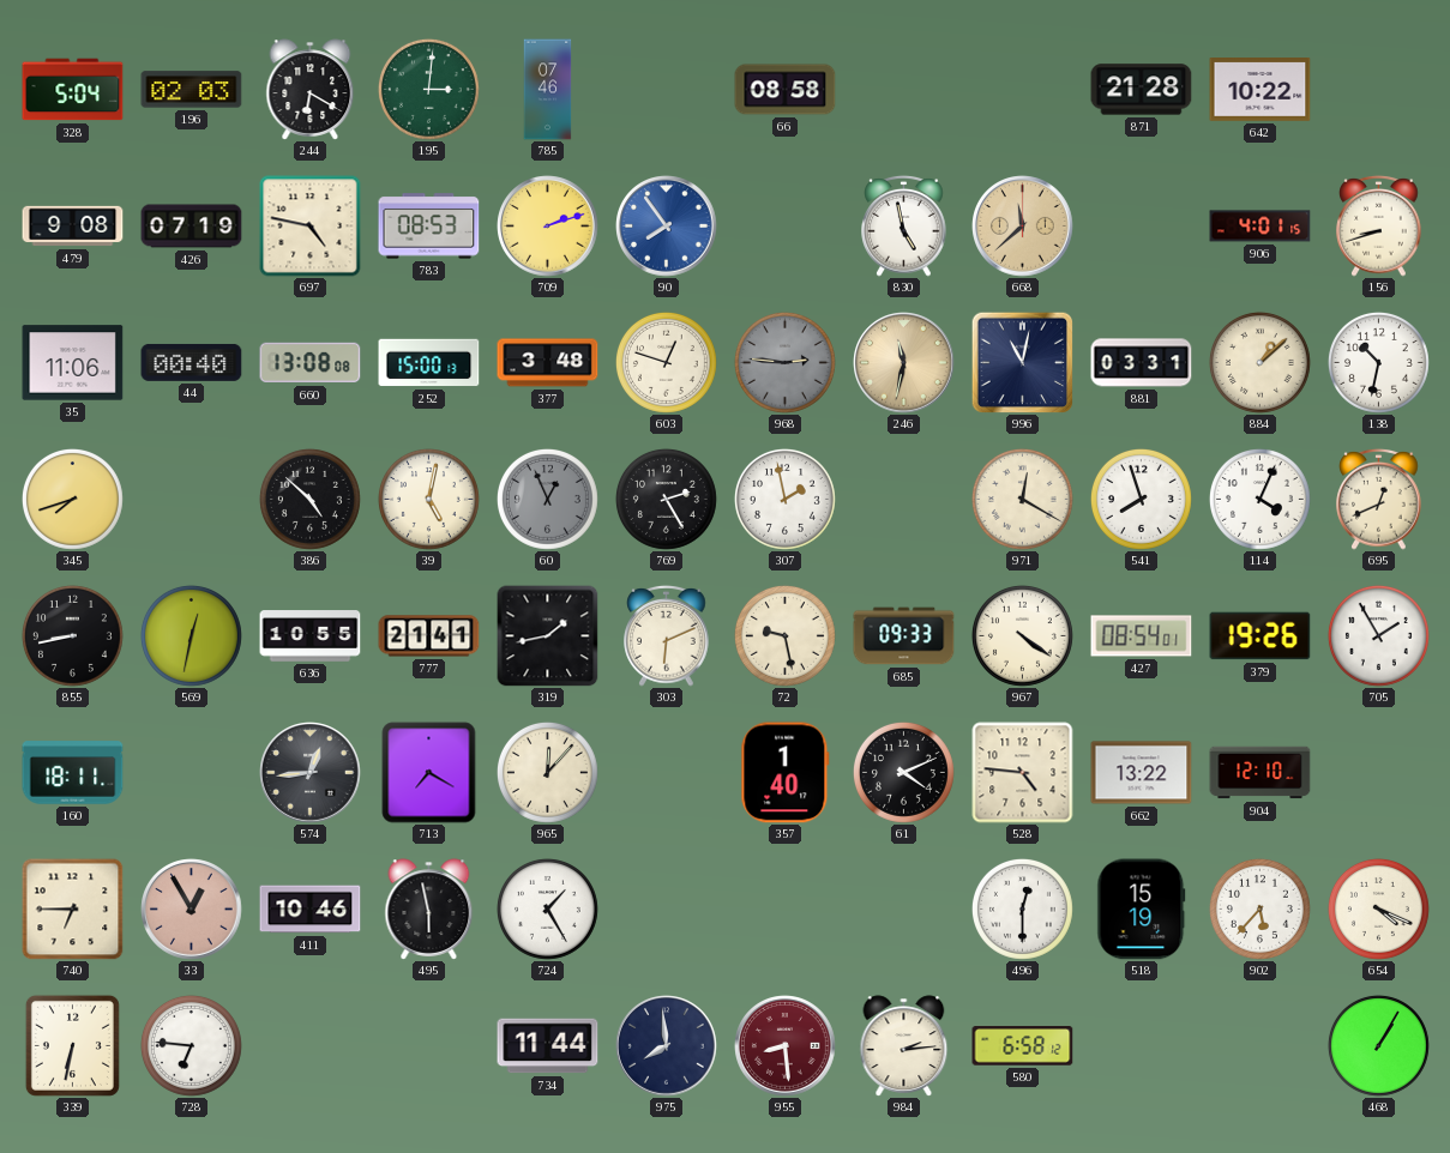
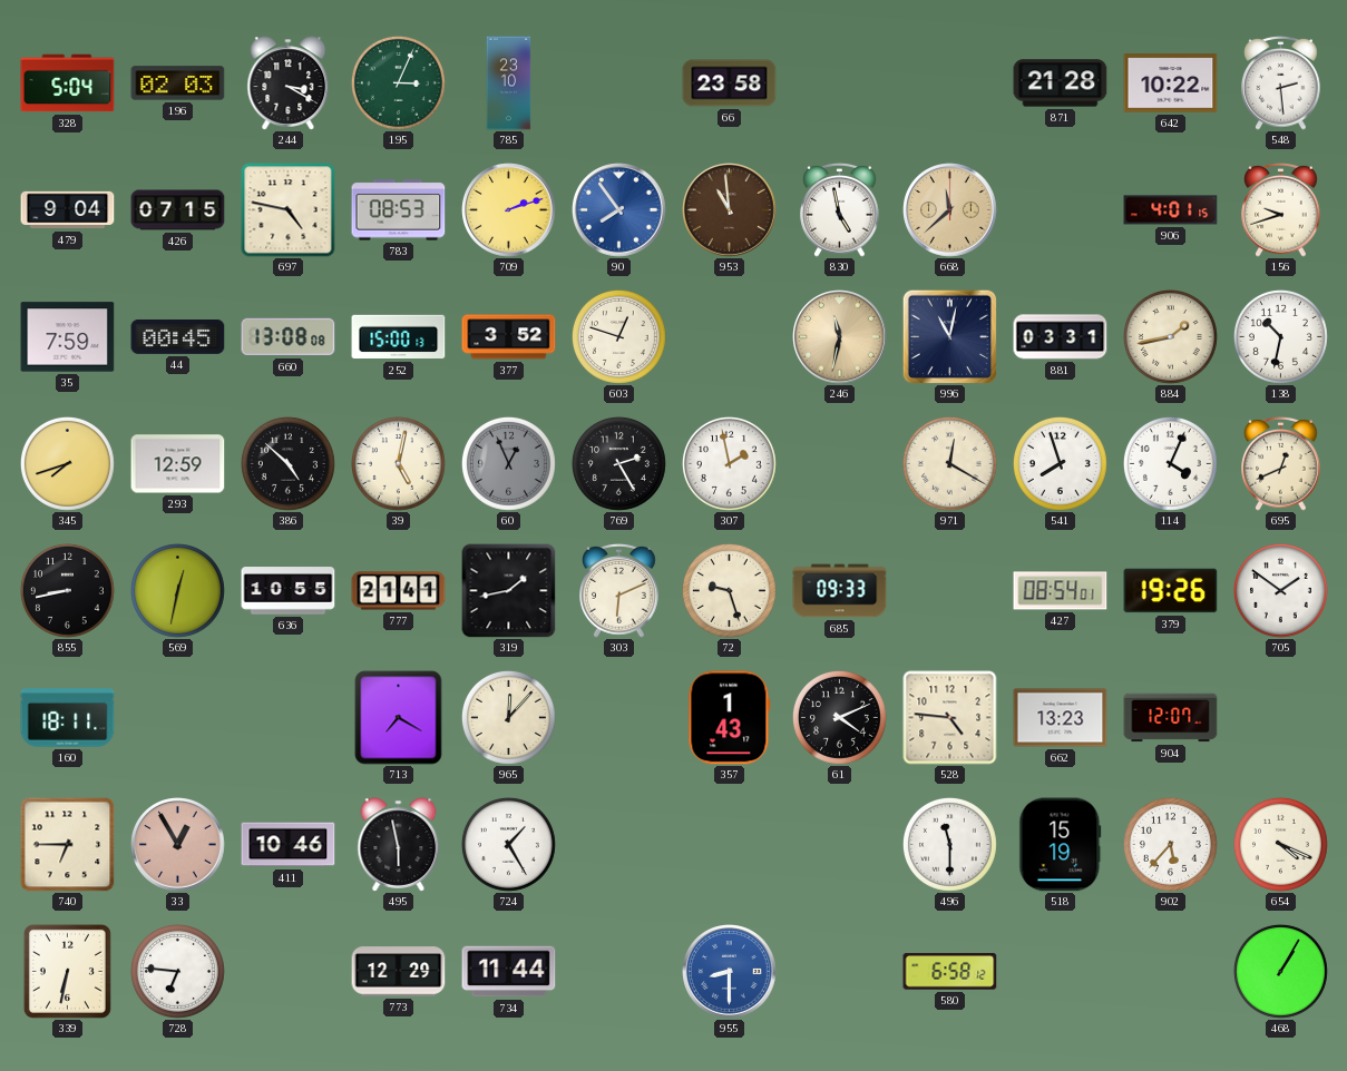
244: 6:20 -> 3:20
195: 3:01 -> 3:04
785: 07:46 -> 23:10
66: 08:58 -> 23:58
548: none -> 2:29
479: 9:08 -> 9:04
426: 07:19 -> 07:15
953: none -> 10:59
156: 8:42 -> 9:42
35: 11:06 -> 7:59
44: 00:40 -> 00:45
377: 3:48 -> 3:52
968: 2:46 -> none
884: 1:08 -> 1:43
293: none -> 12:59
72: 9:28 -> 9:27
967: 4:21 -> none
705: 1:55 -> 1:51
574: 12:44 -> none
357: 1:40 -> 1:43
662: 13:22 -> 13:23
904: 12:10 -> 12:07
496: 12:30 -> 11:30
773: none -> 12:29
975: 7:59 -> none
955: 8:29 -> 8:30
955 dial: burgundy -> blue
984: 2:14 -> none
